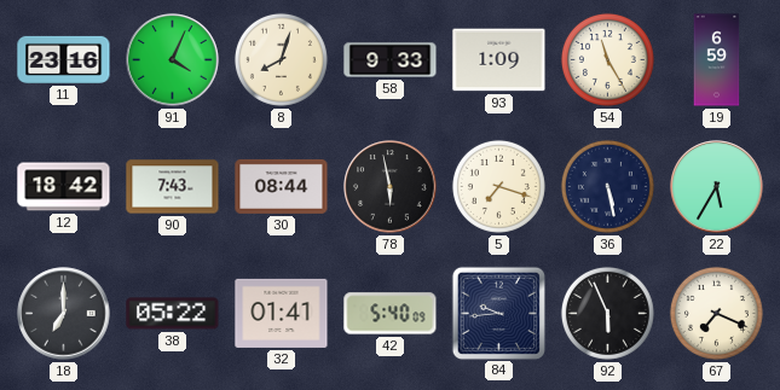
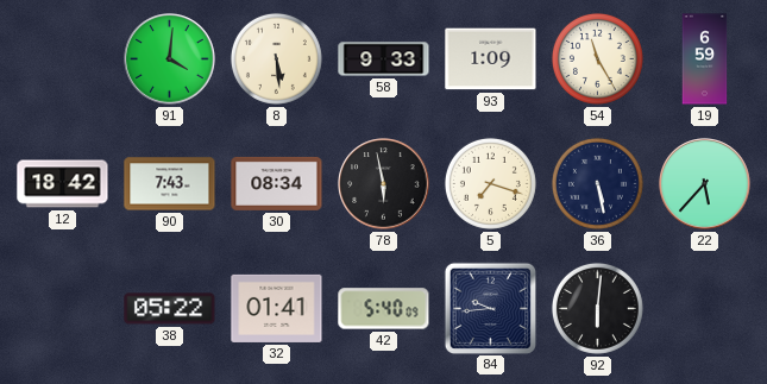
11: 23:16 -> none
91: 4:04 -> 4:01
8: 8:03 -> 5:29
30: 08:44 -> 08:34
22: 5:35 -> 5:37
18: 7:00 -> none
92: 5:56 -> 6:01
67: 7:19 -> none
